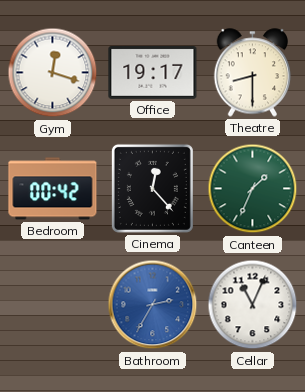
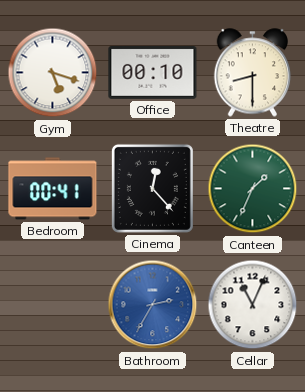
Gym: 12:18 -> 5:18
Office: 19:17 -> 00:10
Bedroom: 00:42 -> 00:41
